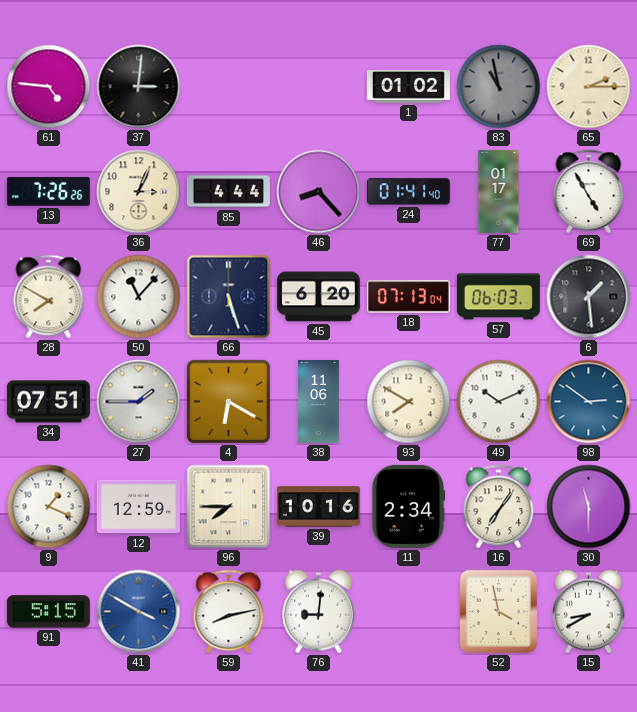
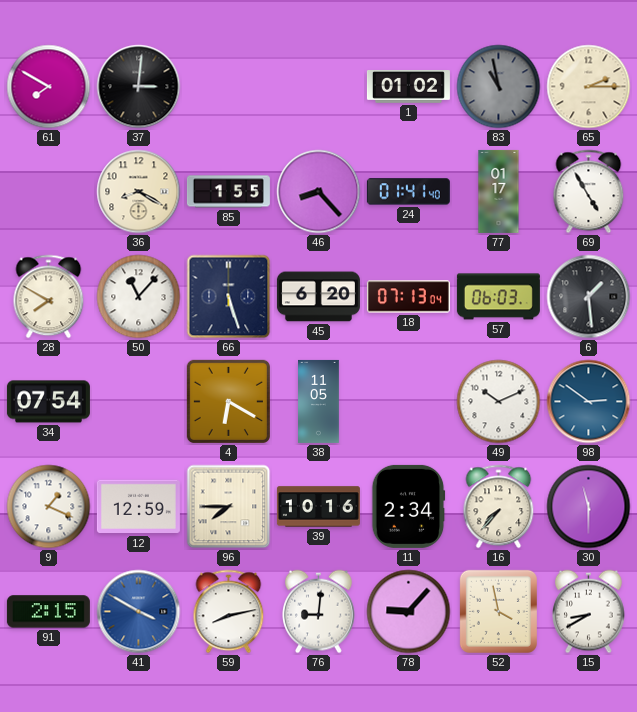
61: 4:46 -> 7:50
13: 7:26 -> none
36: 3:04 -> 8:20
85: 4:44 -> 1:55
34: 07:51 -> 07:54
27: 1:45 -> none
38: 11:06 -> 11:05
93: 7:50 -> none
16: 7:06 -> 7:37
91: 5:15 -> 2:15
78: none -> 9:07
